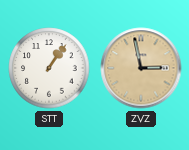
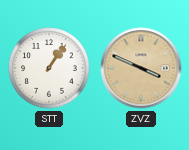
ZVZ: 2:58 -> 3:49
